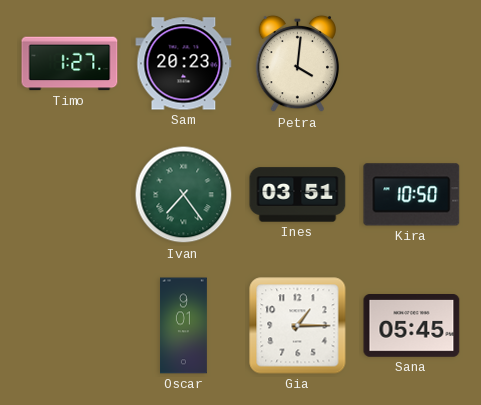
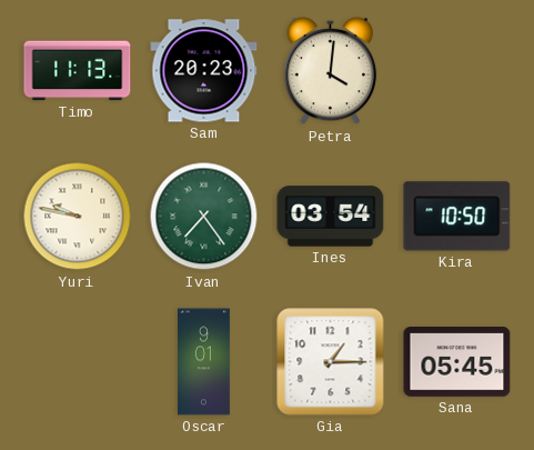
Timo: 1:27 -> 11:13
Yuri: none -> 9:47
Ines: 03:51 -> 03:54
